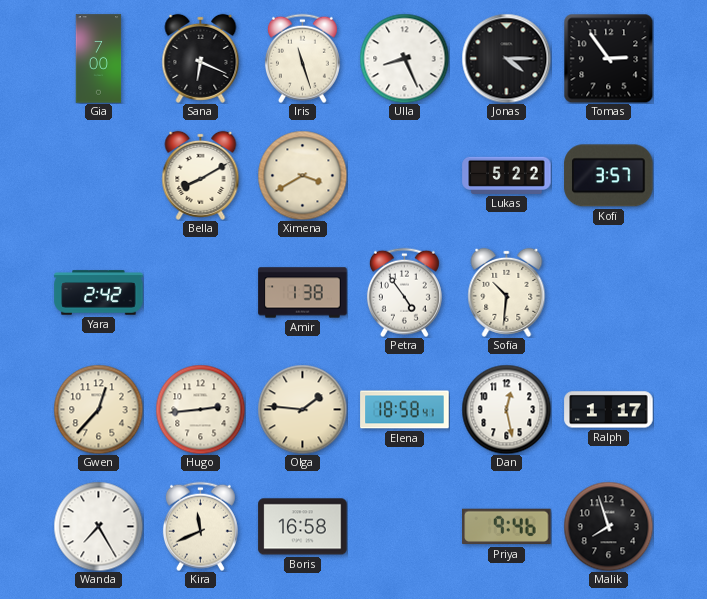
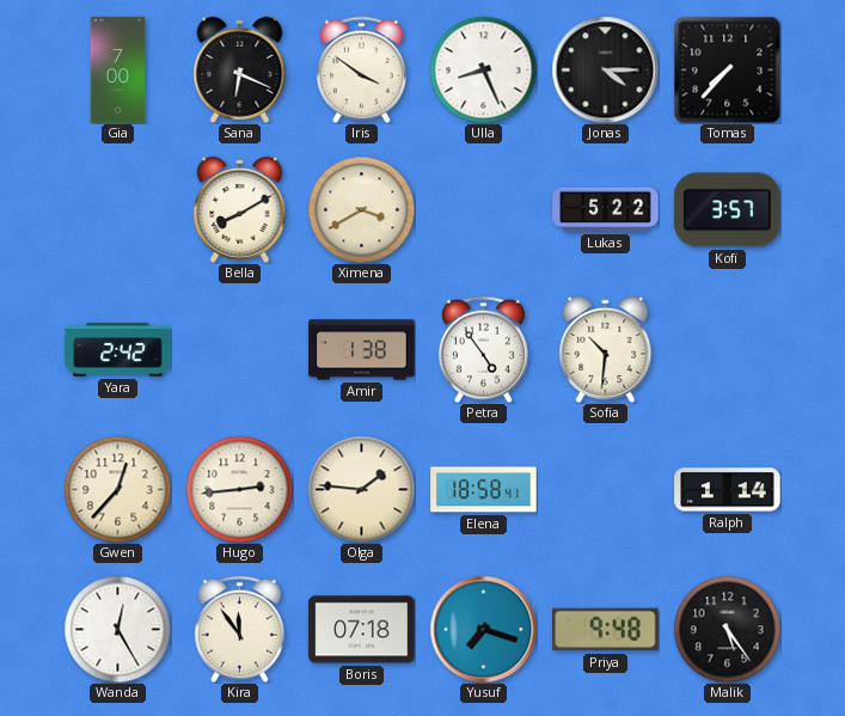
Iris: 11:27 -> 3:51
Tomas: 2:54 -> 7:37
Dan: 12:28 -> none
Ralph: 1:17 -> 1:14
Wanda: 7:25 -> 12:25
Kira: 11:41 -> 11:54
Boris: 16:58 -> 07:18
Yusuf: none -> 7:18
Priya: 9:46 -> 9:48
Malik: 7:57 -> 5:24
